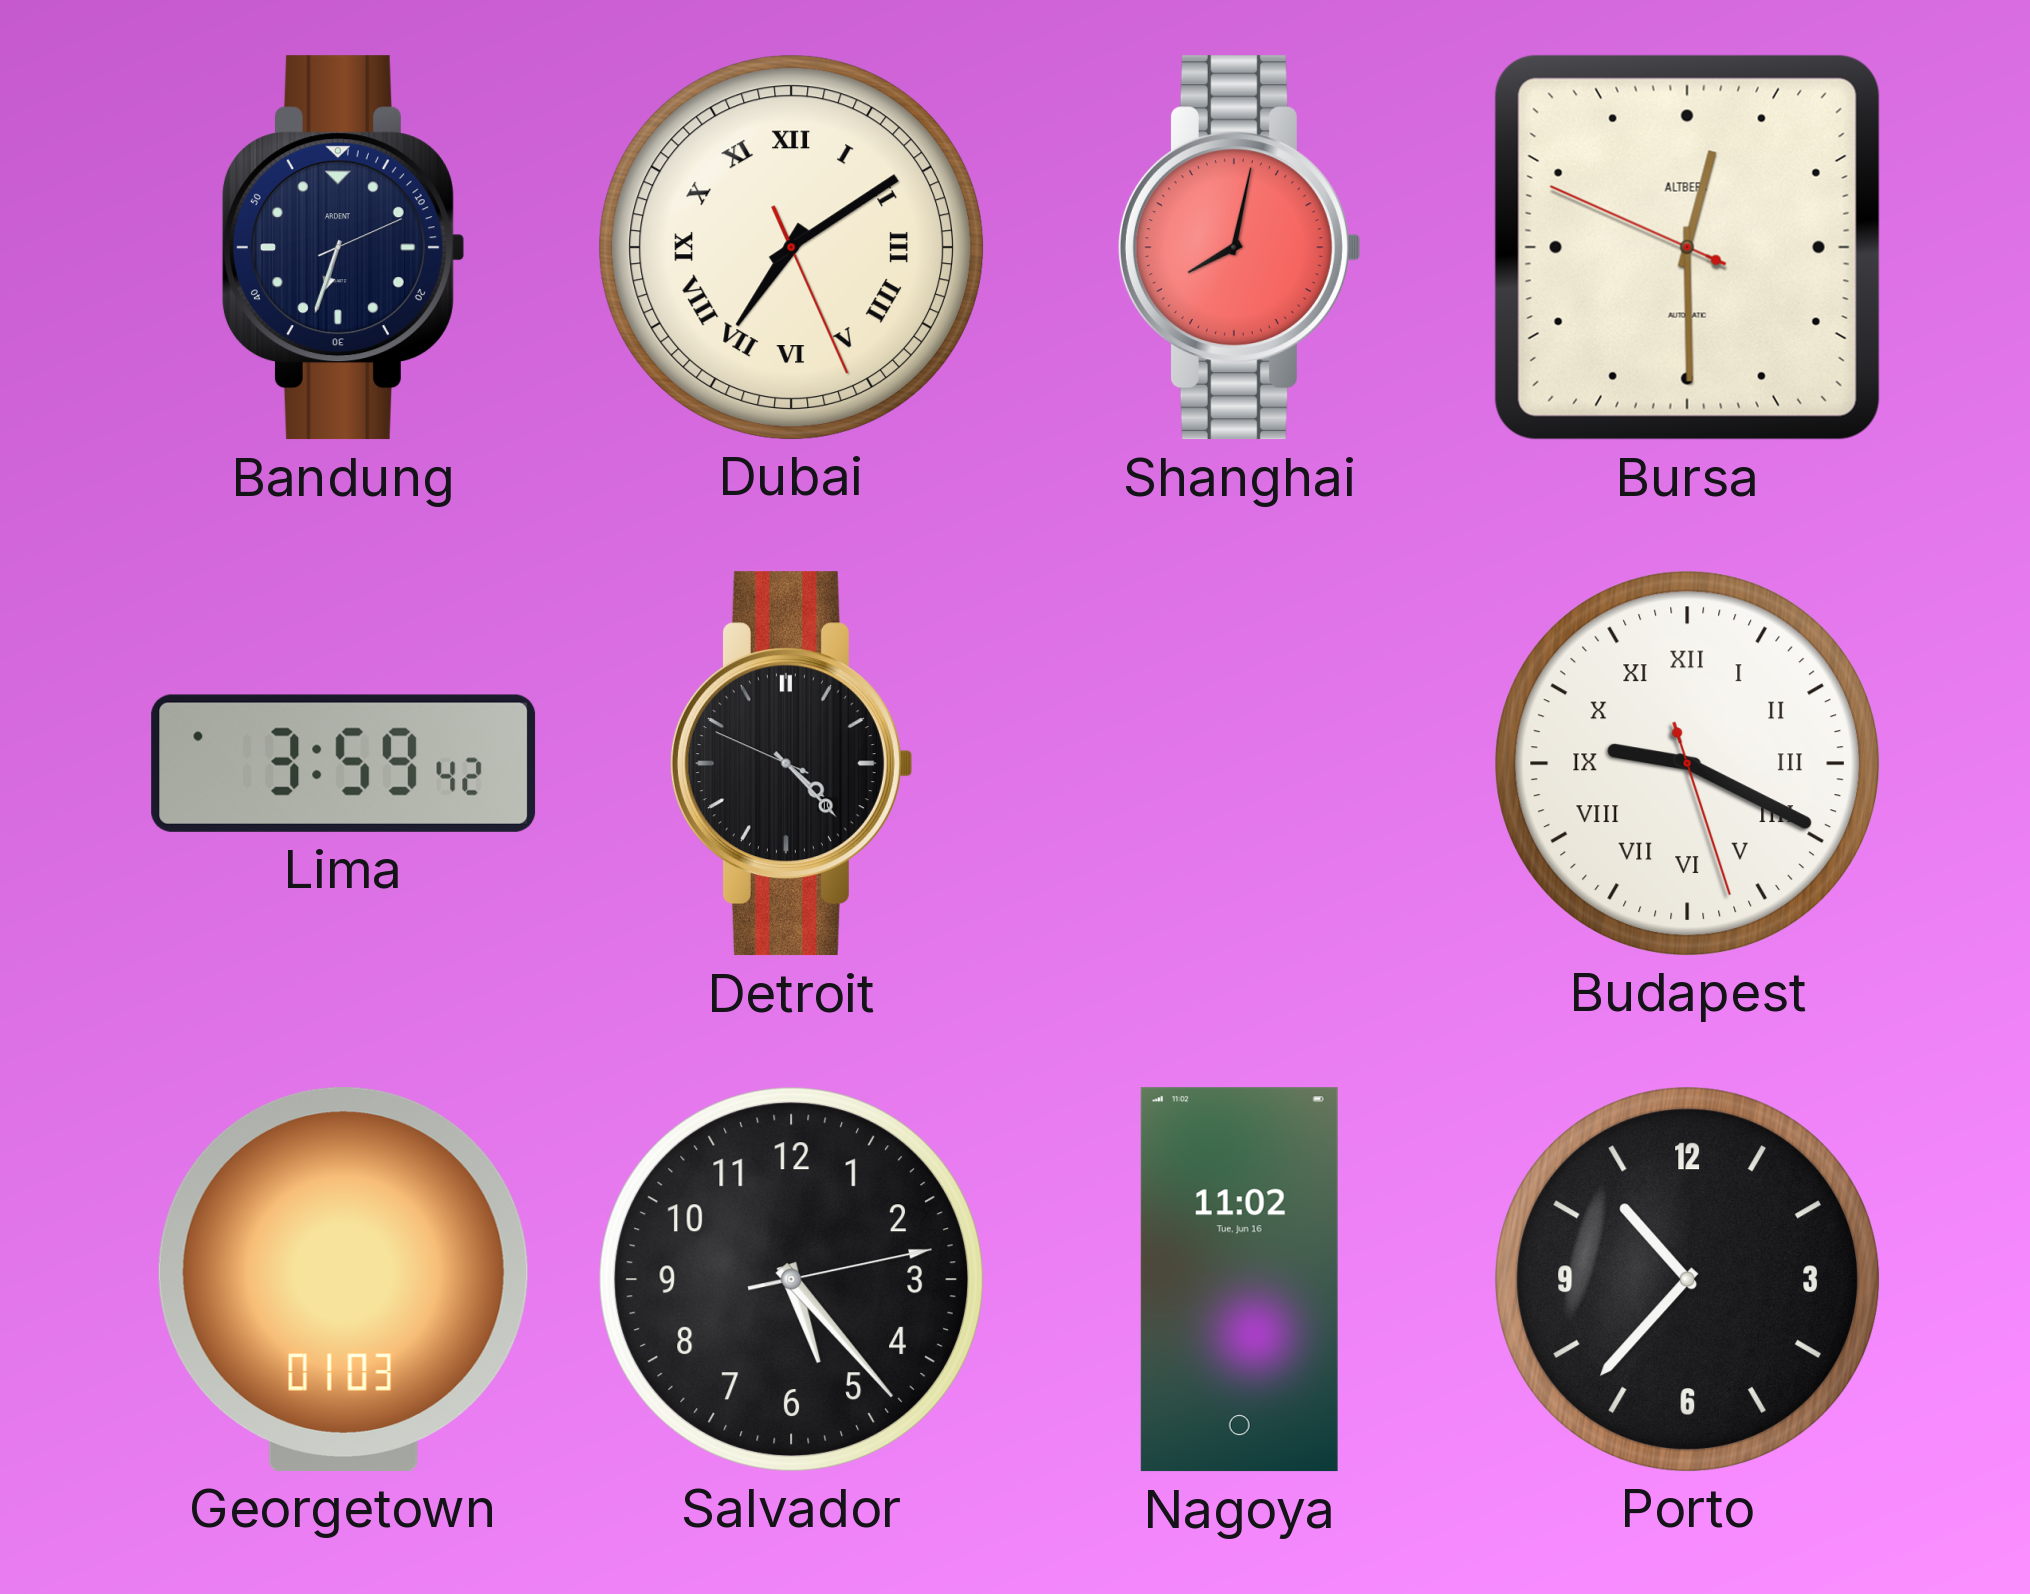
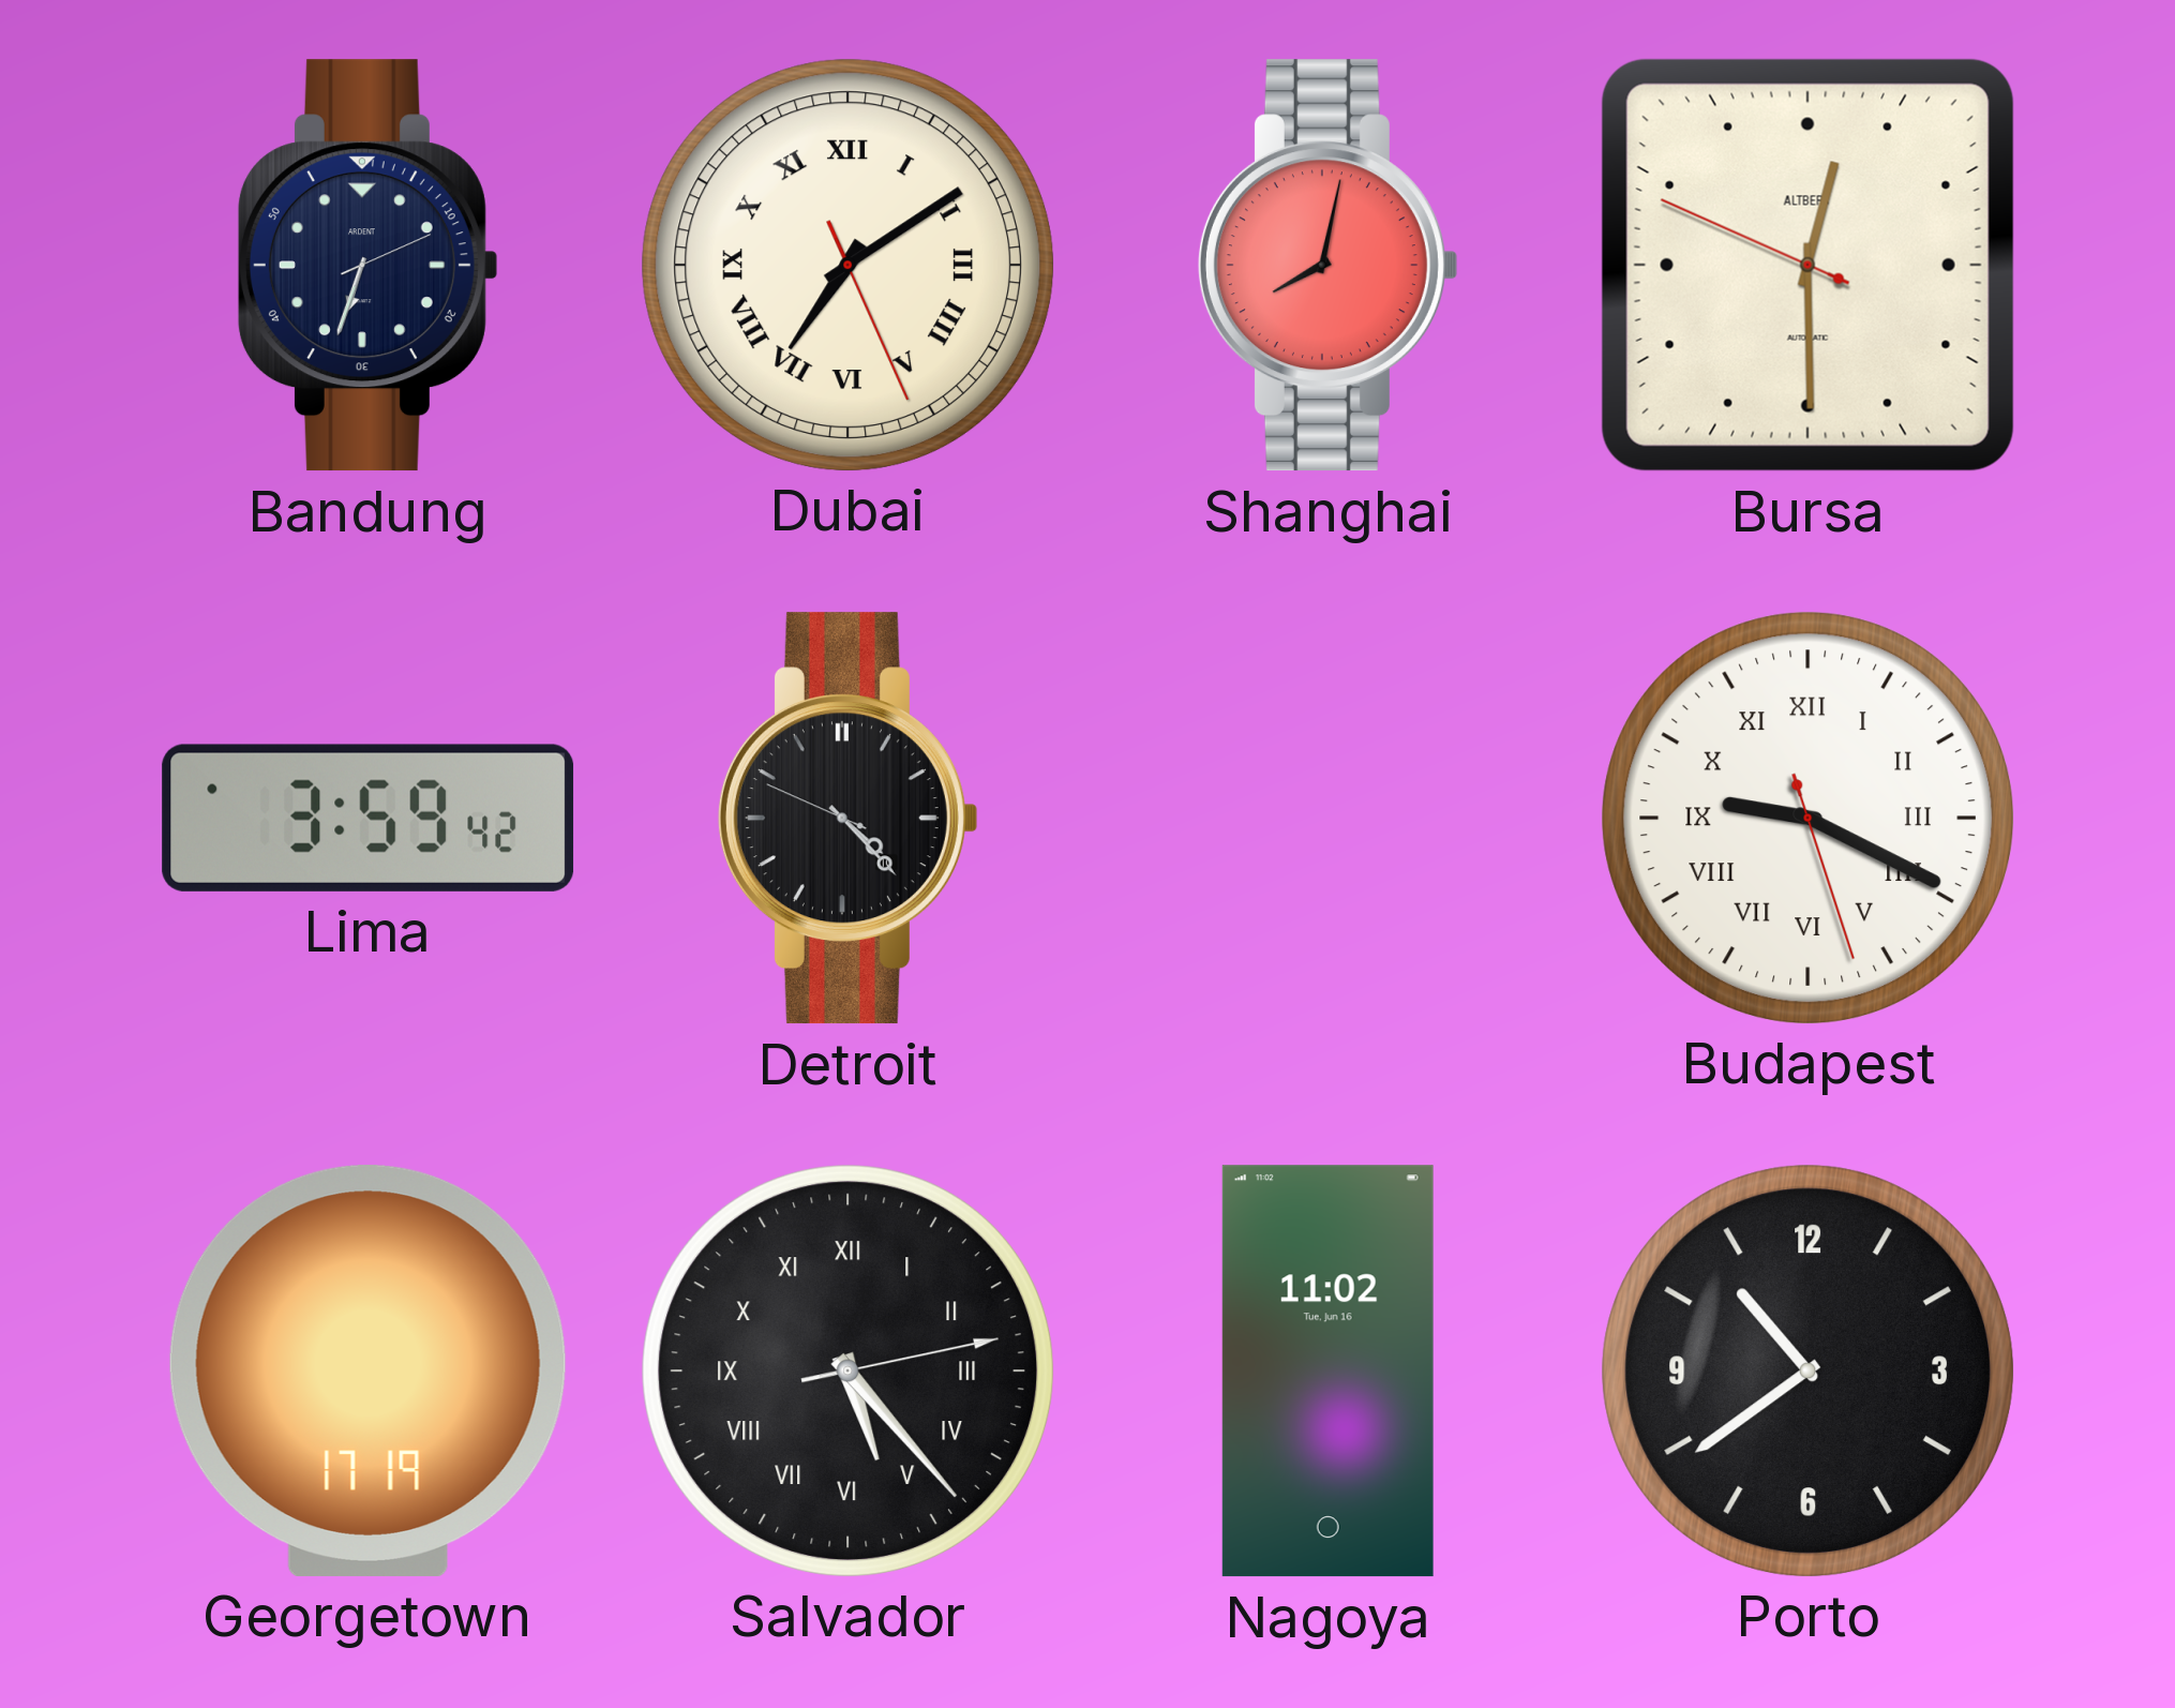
Georgetown: 01:03 -> 17:19
Salvador numerals: Arabic -> Roman
Porto: 10:37 -> 10:39
